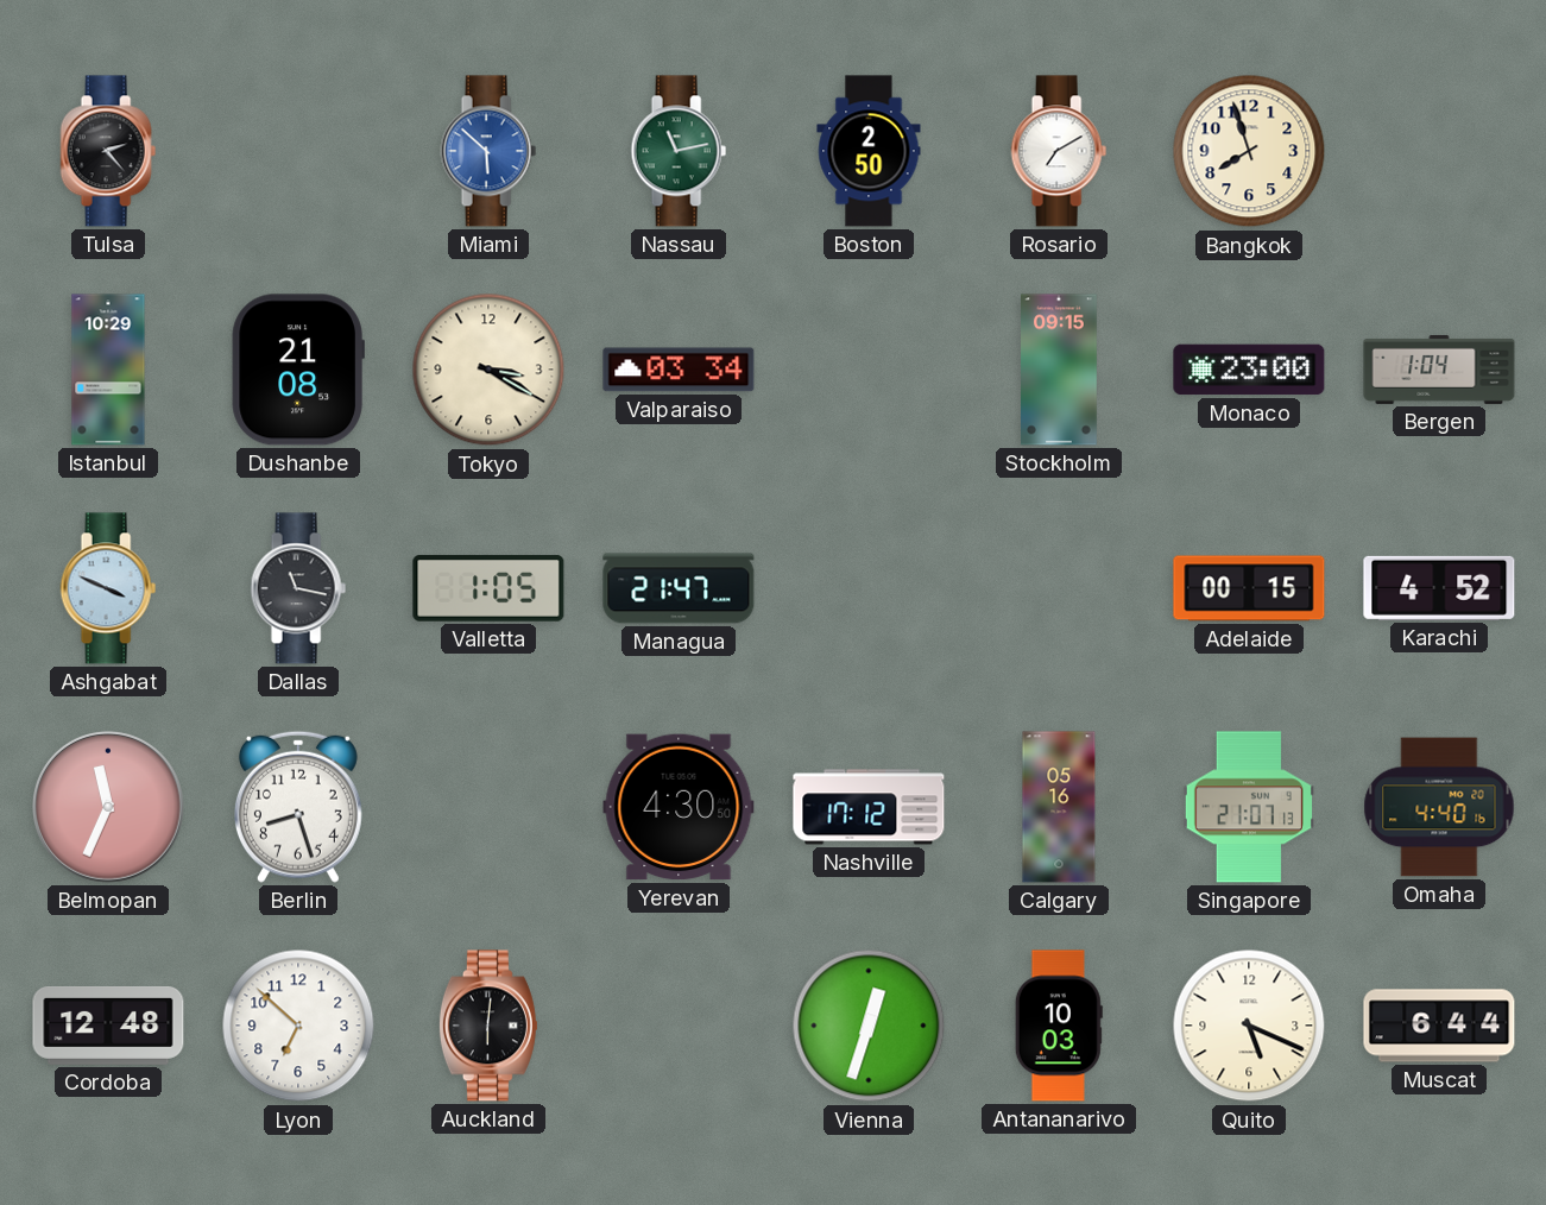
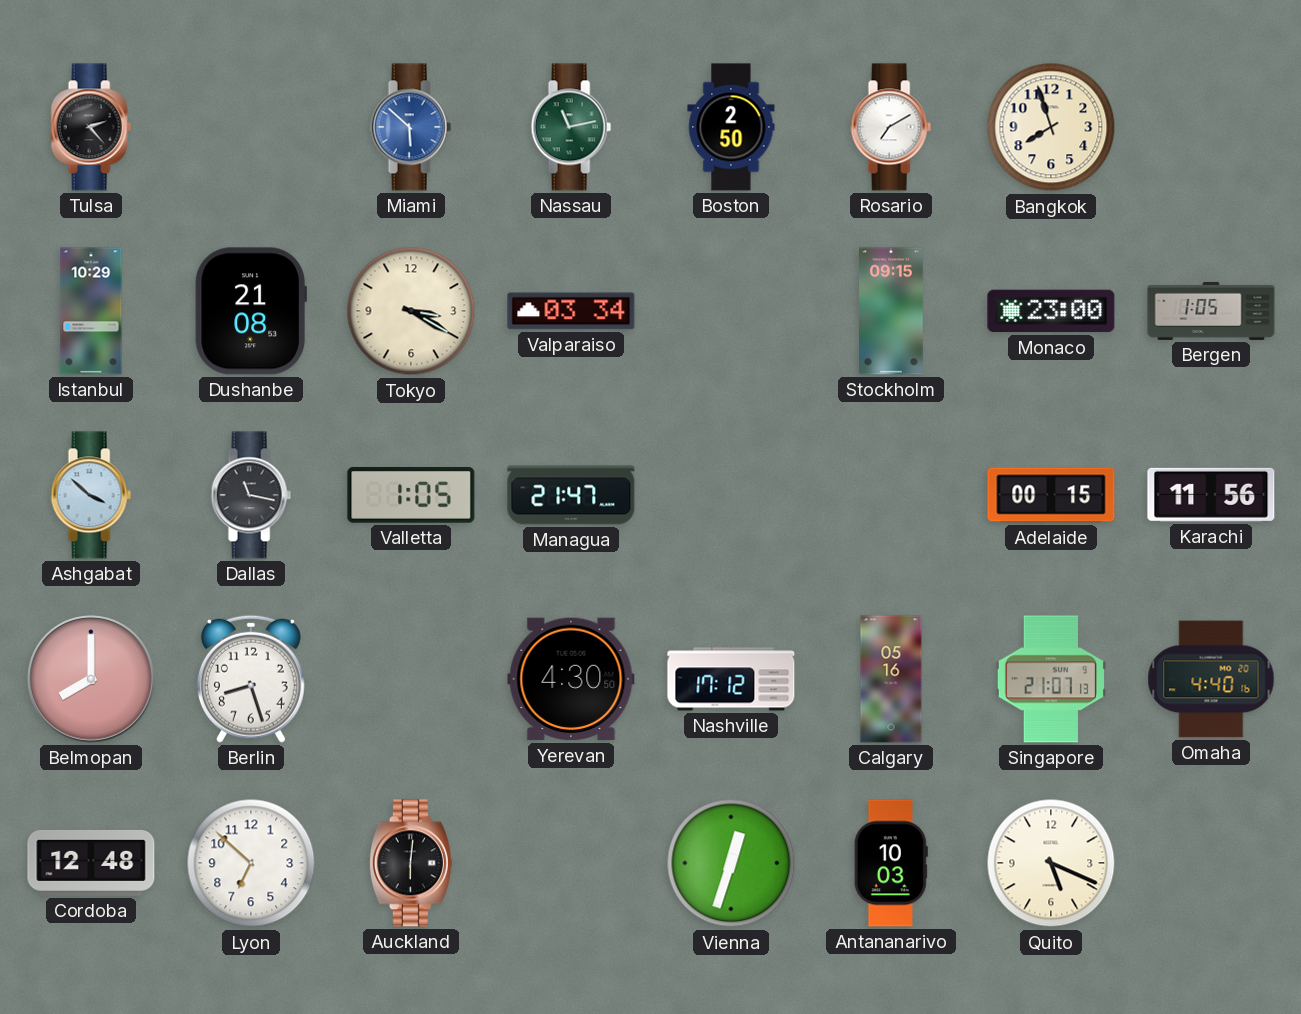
Bergen: 1:04 -> 1:05
Ashgabat: 3:49 -> 3:52
Karachi: 4:52 -> 11:56
Belmopan: 11:34 -> 8:00
Muscat: 6:44 -> none
